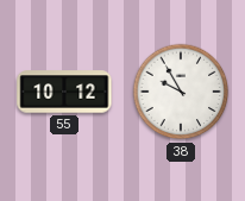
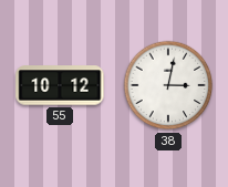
38: 9:55 -> 3:02
